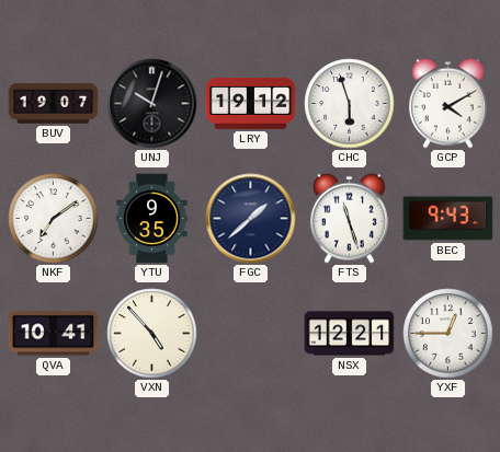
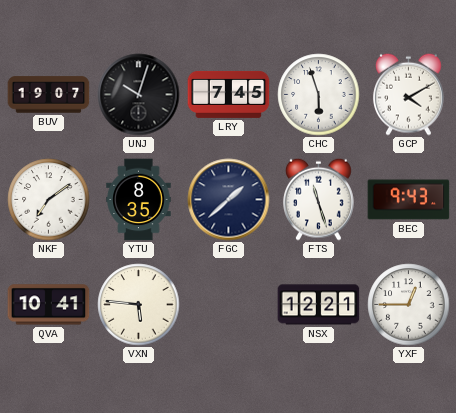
LRY: 19:12 -> 7:45
YTU: 9:35 -> 8:35
VXN: 4:53 -> 5:46
